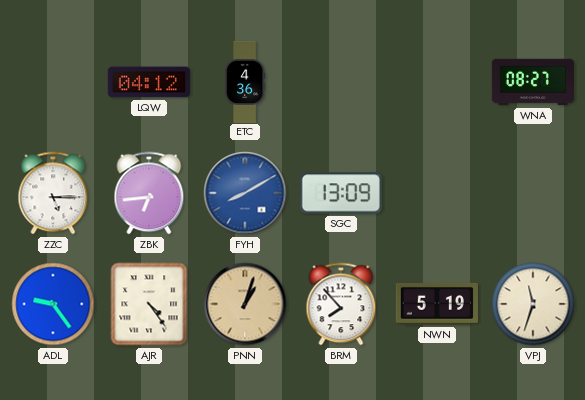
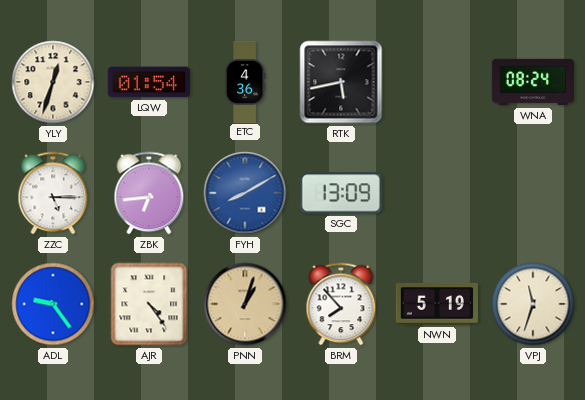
YLY: none -> 12:33
LQW: 04:12 -> 01:54
RTK: none -> 5:43
WNA: 08:27 -> 08:24
